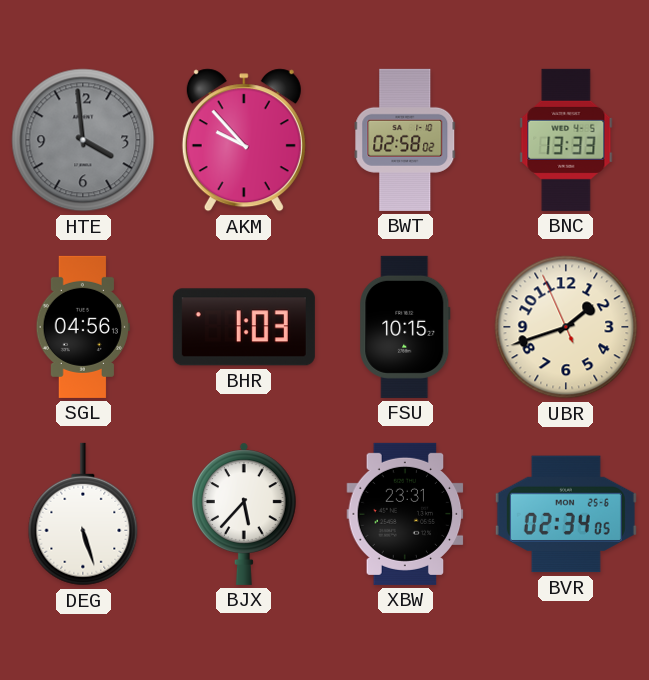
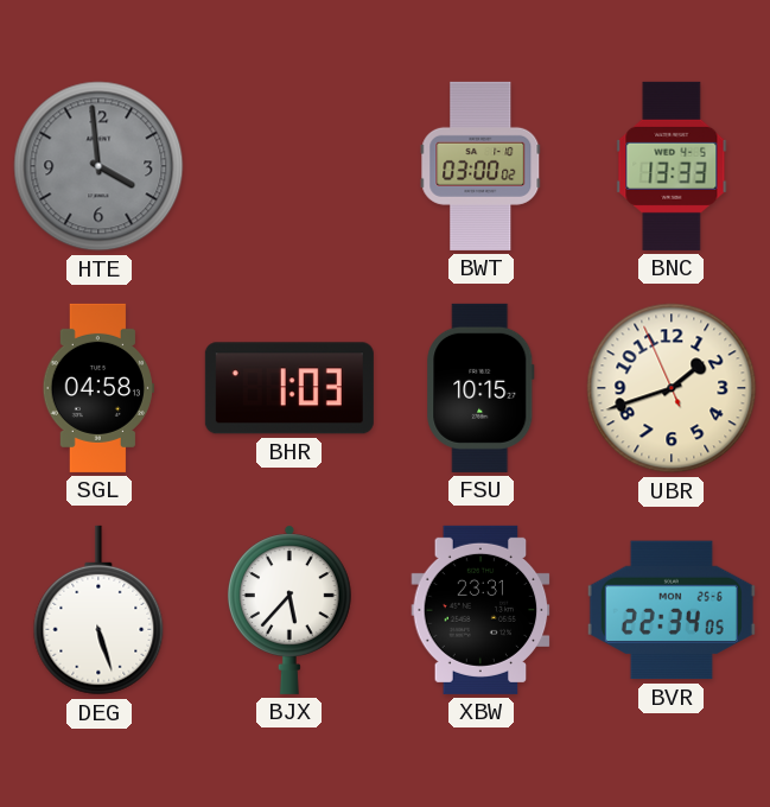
AKM: 9:53 -> none
BWT: 02:58 -> 03:00
SGL: 04:56 -> 04:58
BVR: 02:34 -> 22:34
